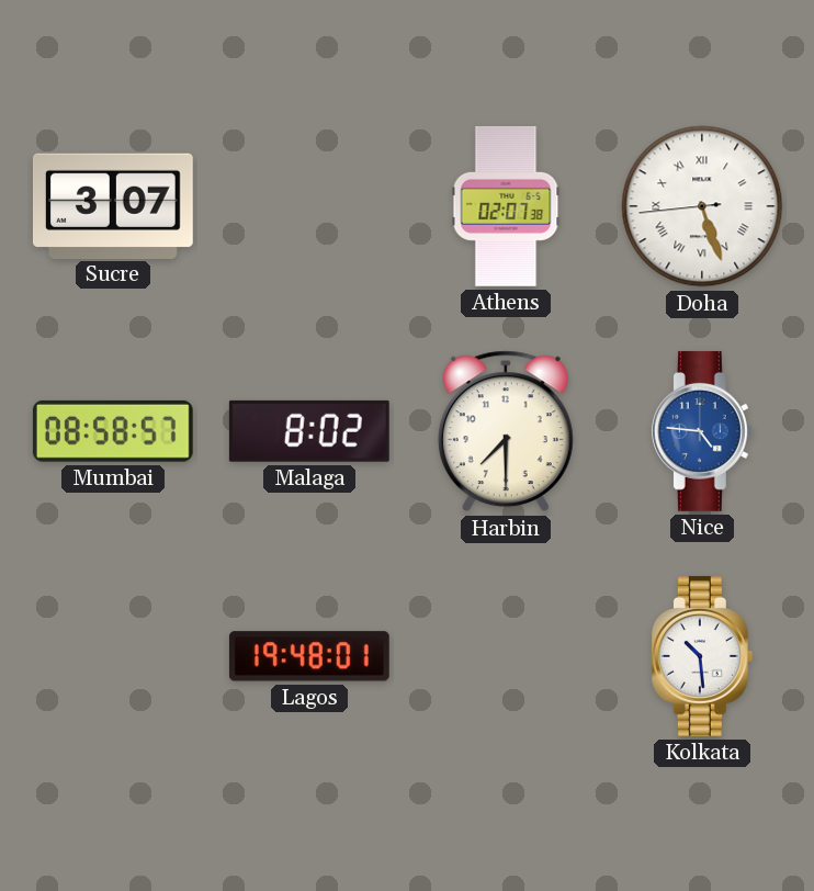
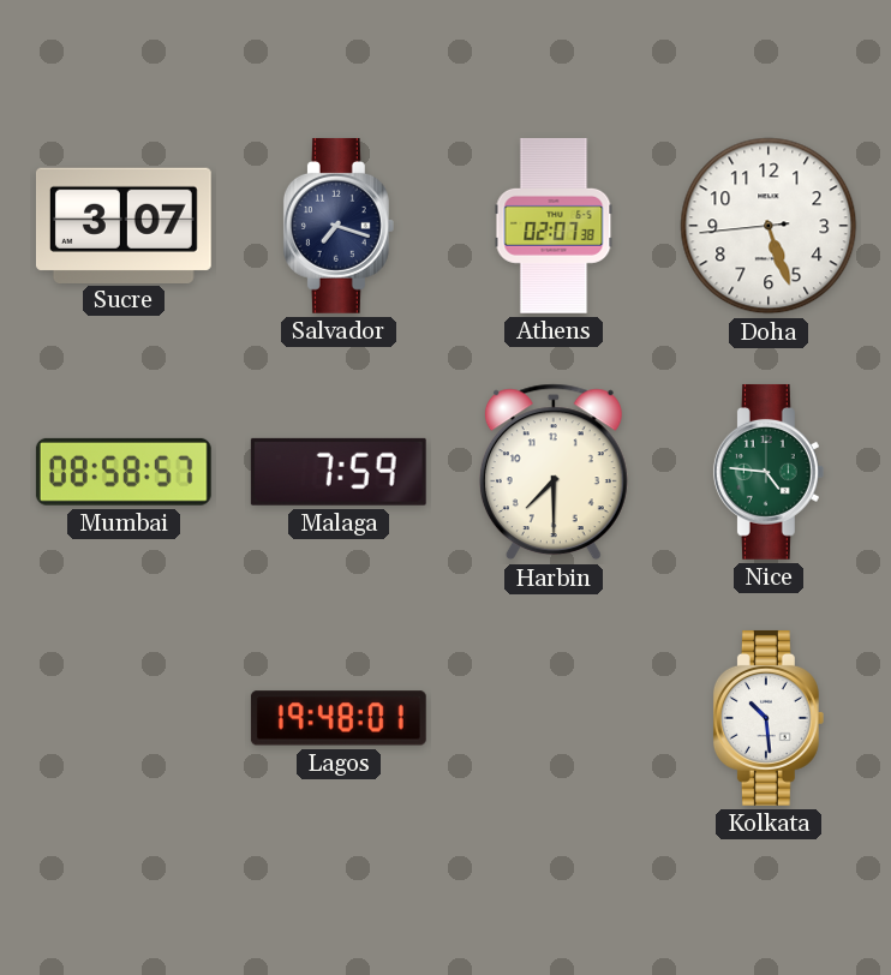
Salvador: none -> 7:18
Doha numerals: Roman -> Arabic
Malaga: 8:02 -> 7:59
Nice dial: blue -> green
